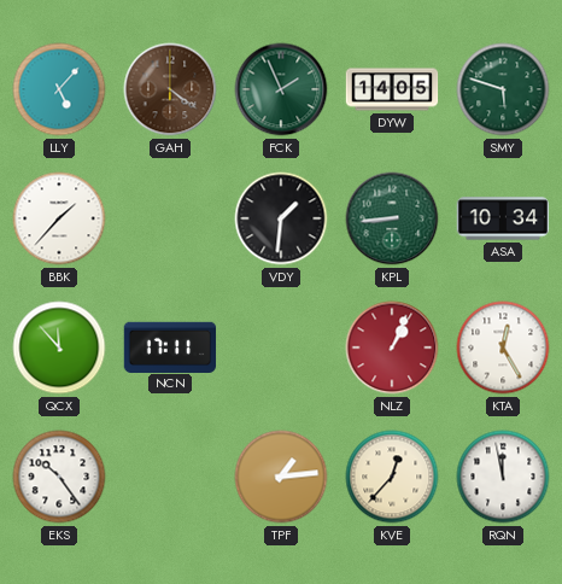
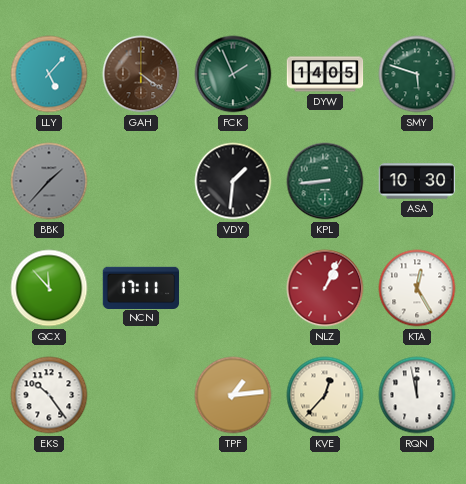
BBK dial: white -> grey
ASA: 10:34 -> 10:30
